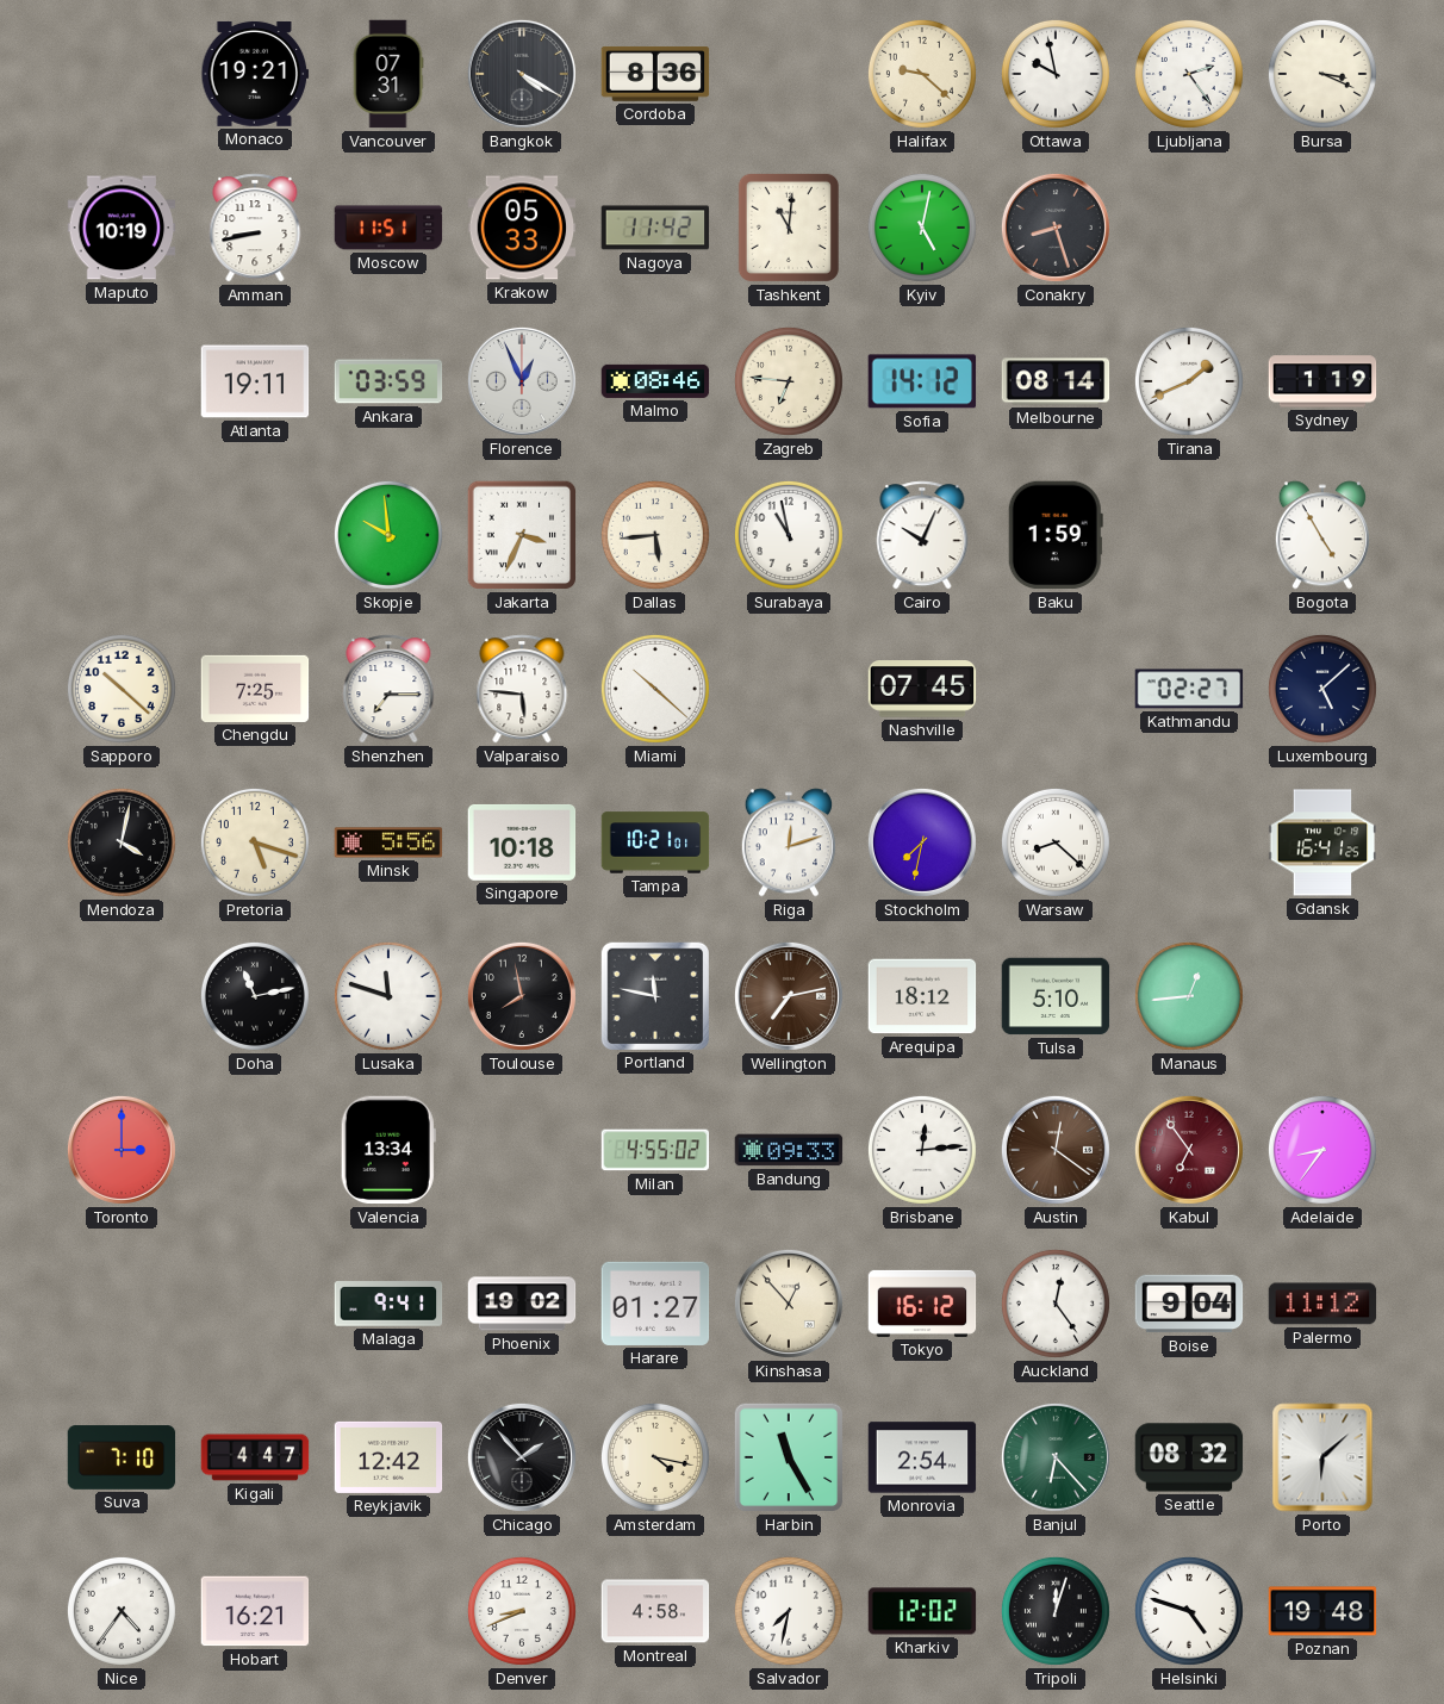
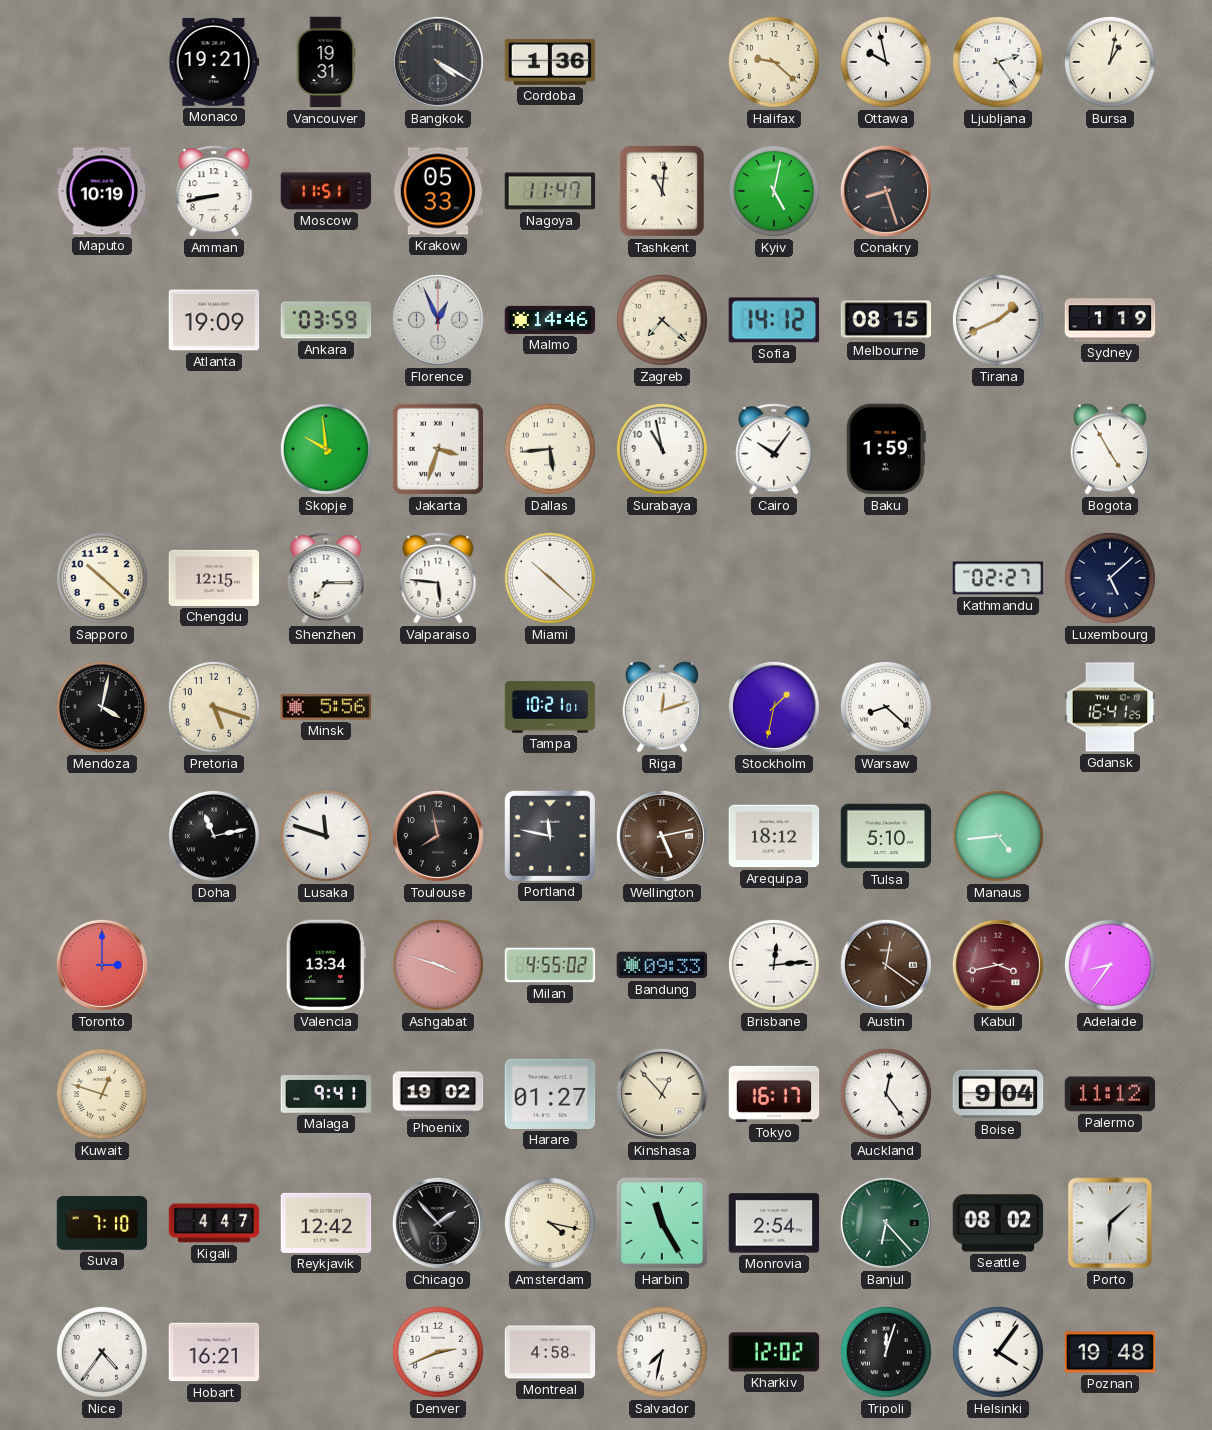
Vancouver: 07:31 -> 19:31
Cordoba: 8:36 -> 1:36
Bursa: 3:19 -> 1:02
Nagoya: 11:42 -> 11:47
Atlanta: 19:11 -> 19:09
Malmo: 08:46 -> 14:46
Zagreb: 6:46 -> 7:22
Melbourne: 08:14 -> 08:15
Jakarta: 3:34 -> 3:33
Cairo: 10:04 -> 10:06
Chengdu: 7:25 -> 12:15
Nashville: 07:45 -> none
Singapore: 10:18 -> none
Stockholm: 7:32 -> 1:32
Wellington: 7:13 -> 5:13
Manaus: 12:44 -> 4:44
Ashgabat: none -> 3:48
Kabul: 6:54 -> 3:43
Kuwait: none -> 12:48
Tokyo: 16:12 -> 16:17
Seattle: 08:32 -> 08:02
Denver: 8:41 -> 2:41
Helsinki: 4:48 -> 4:06
